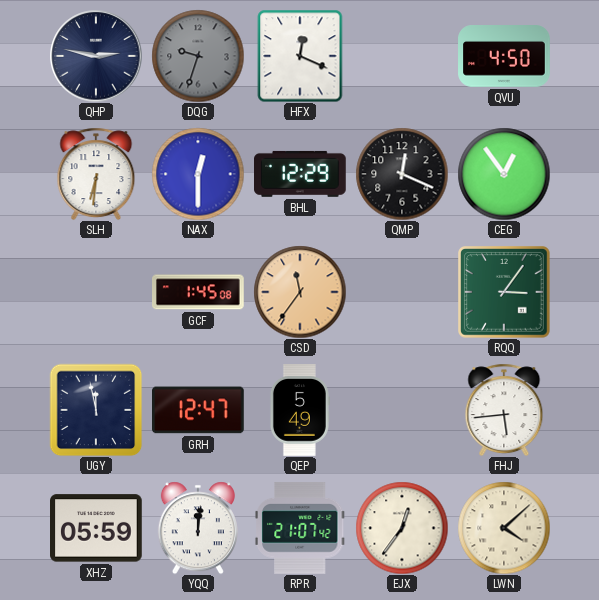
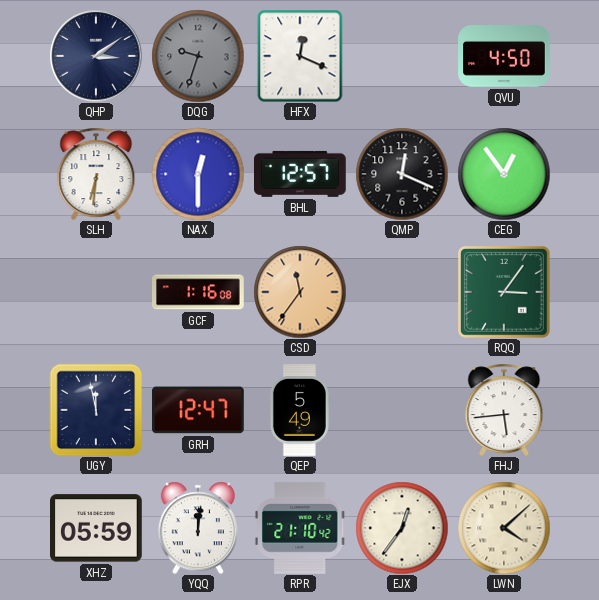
QHP: 2:47 -> 3:09
BHL: 12:29 -> 12:57
GCF: 1:45 -> 1:16
RPR: 21:07 -> 21:10
